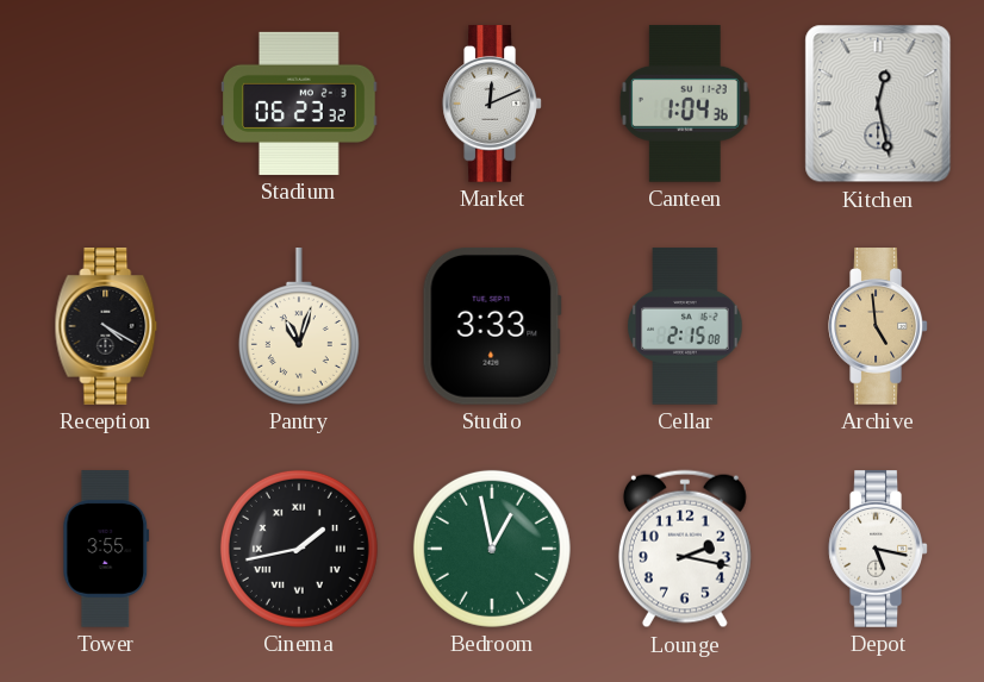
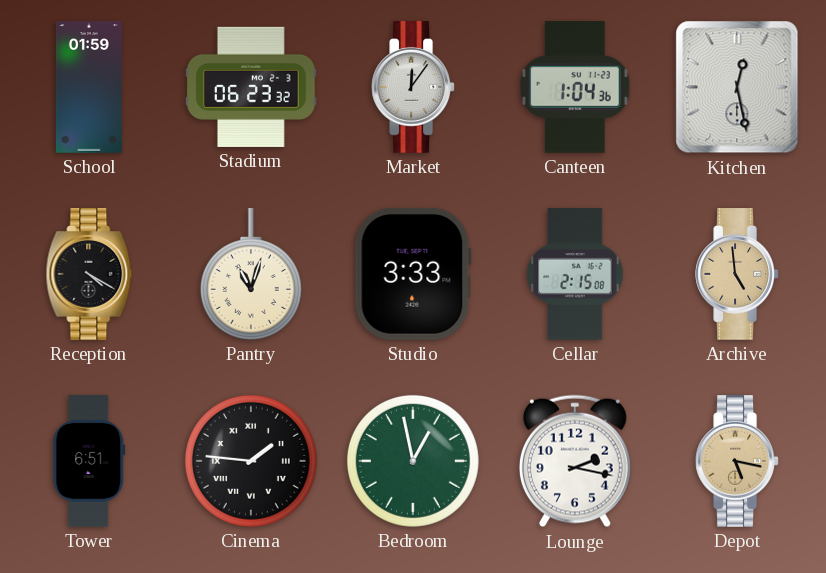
School: none -> 01:59
Market: 12:11 -> 12:06
Tower: 3:55 -> 6:51
Cinema: 1:43 -> 1:46
Depot dial: white -> champagne
